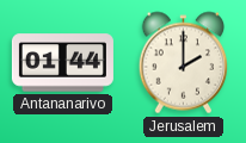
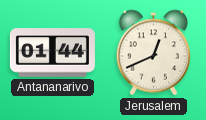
Jerusalem: 2:00 -> 12:41
